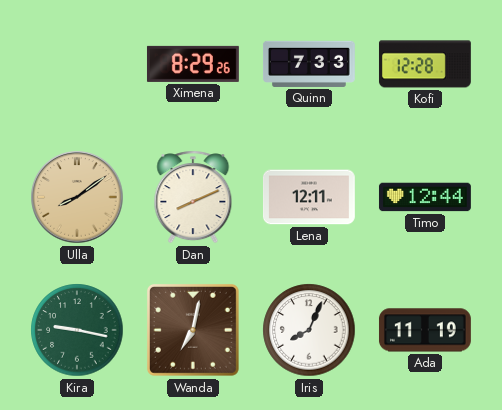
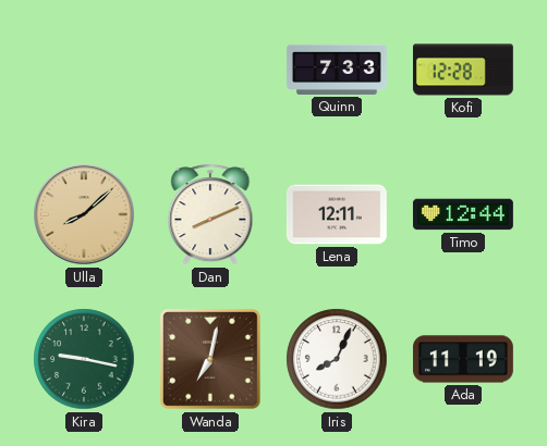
Ximena: 8:29 -> none
Ulla: 8:09 -> 8:08
